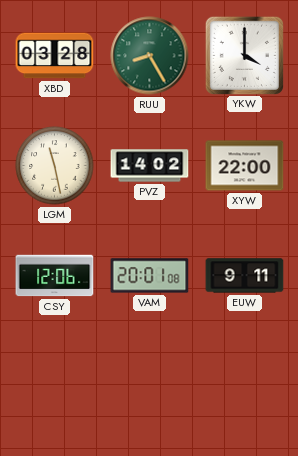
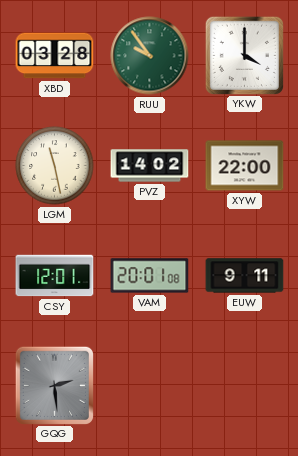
RUU: 8:25 -> 9:54
CSY: 12:06 -> 12:01
GQG: none -> 2:29
